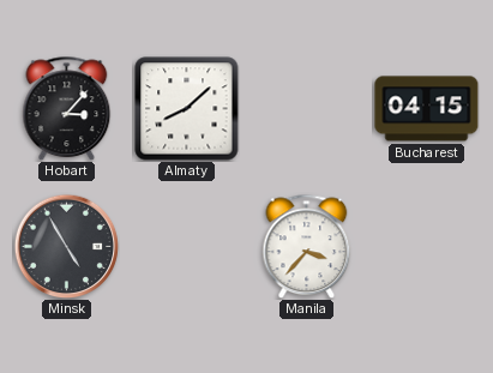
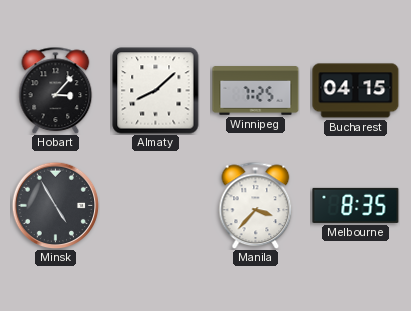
Winnipeg: none -> 7:25
Melbourne: none -> 8:35
